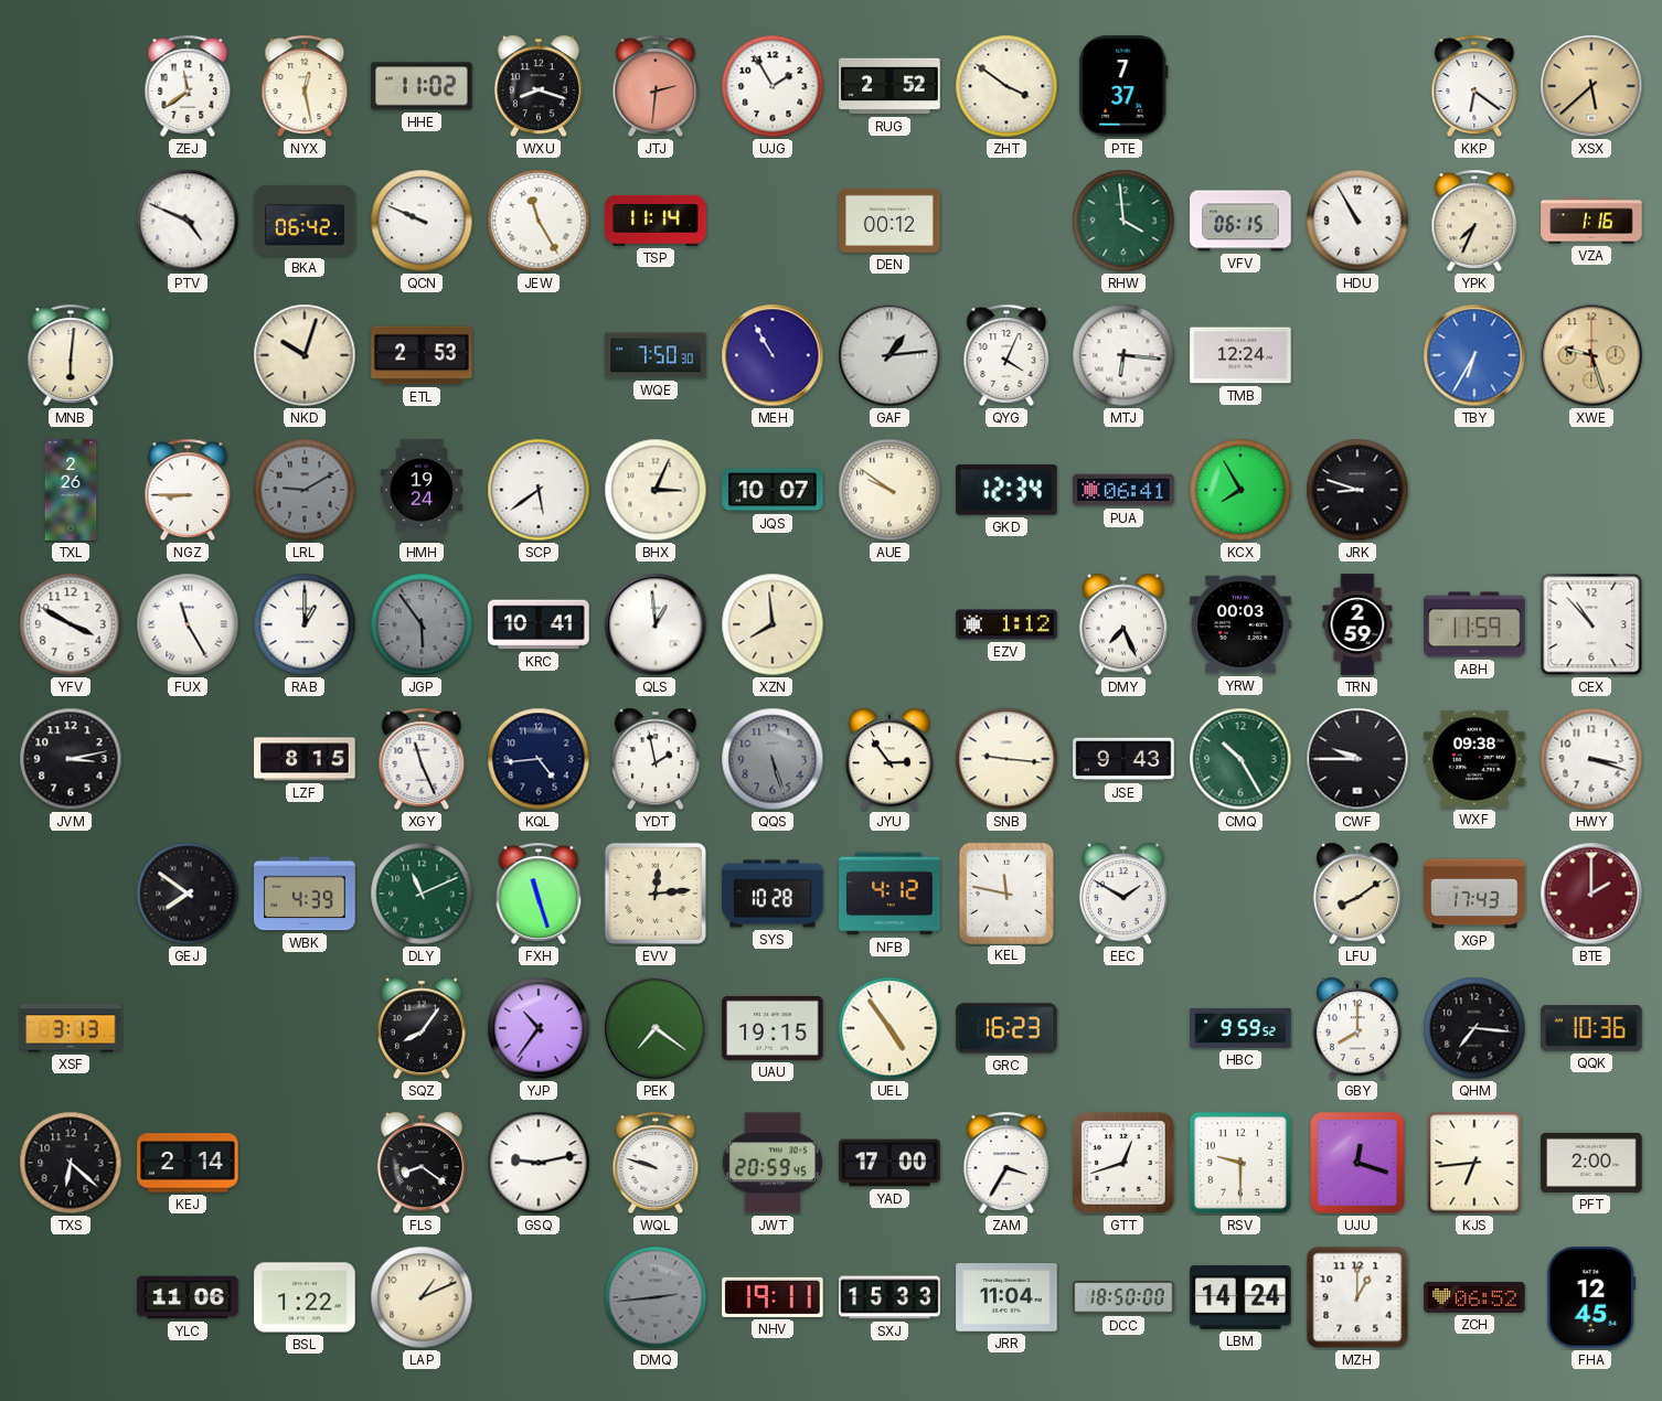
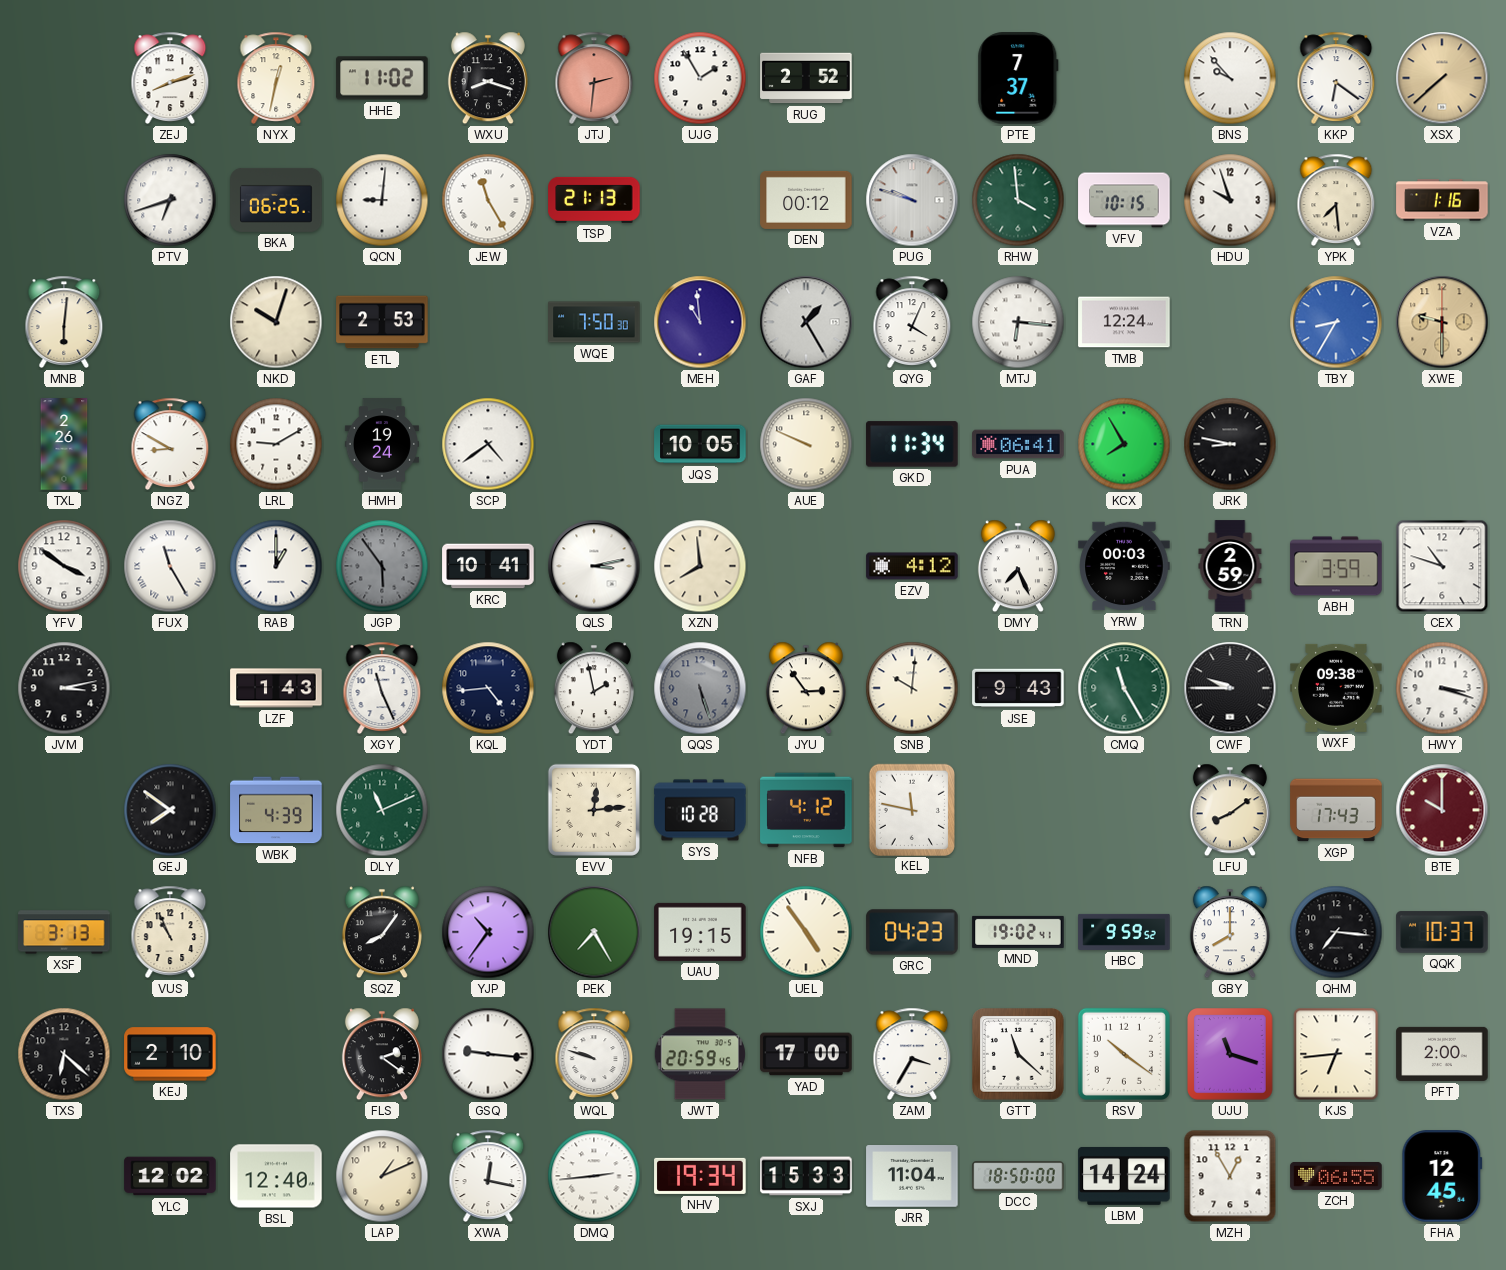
ZEJ: 11:39 -> 8:12
NYX: 12:28 -> 12:32
ZHT: 3:51 -> none
BNS: none -> 9:53
XSX: 5:38 -> 7:38
PTV: 4:49 -> 6:42
BKA: 06:42 -> 06:25
QCN: 9:49 -> 9:01
TSP: 11:14 -> 21:13
PUG: none -> 9:48
VFV: 06:15 -> 10:15
HDU: 10:55 -> 9:57
YPK: 7:34 -> 7:29
MEH: 10:55 -> 10:59
GAF: 1:14 -> 1:25
TBY: 6:35 -> 8:35
XWE: 9:27 -> 9:30
NGZ: 8:45 -> 8:50
LRL dial: grey -> white
SCP: 5:39 -> 4:39
BHX: 3:04 -> none
JQS: 10:07 -> 10:05
AUE: 9:51 -> 9:49
GKD: 12:34 -> 11:34
JRK: 8:48 -> 8:47
YFV: 3:50 -> 3:51
QLS: 12:59 -> 3:13
EZV: 1:12 -> 4:12
ABH: 11:59 -> 3:59
CEX: 10:53 -> 10:48
LZF: 8:15 -> 1:43
SNB: 9:16 -> 10:01
CMQ: 10:25 -> 11:25
FXH: 11:27 -> none
EEC: 1:50 -> none
BTE: 2:00 -> 10:00
VUS: none -> 10:56
PEK: 7:21 -> 7:25
GRC: 16:23 -> 04:23
MND: none -> 19:02
QQK: 10:36 -> 10:37
KEJ: 2:14 -> 2:10
FLS: 8:21 -> 2:21
GSQ: 9:13 -> 9:16
GTT: 12:42 -> 11:22
RSV: 9:30 -> 10:21
UJU: 12:18 -> 11:18
YLC: 11:06 -> 12:02
BSL: 1:22 -> 12:40
XWA: none -> 12:17
DMQ dial: grey -> white
NHV: 19:11 -> 19:34
MZH: 1:00 -> 12:55
ZCH: 06:52 -> 06:55
